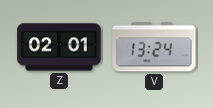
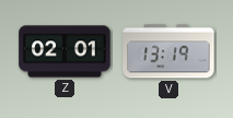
V: 13:24 -> 13:19
